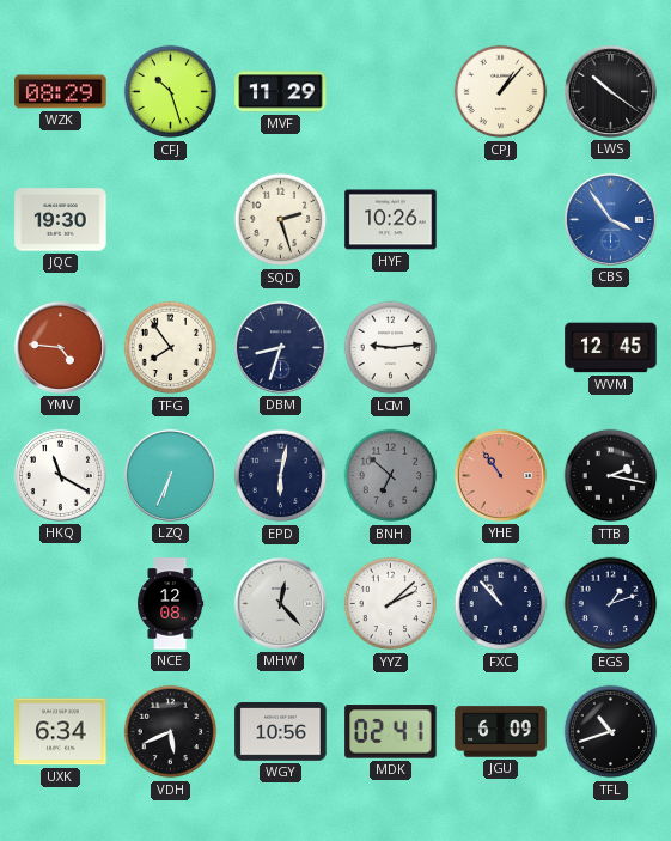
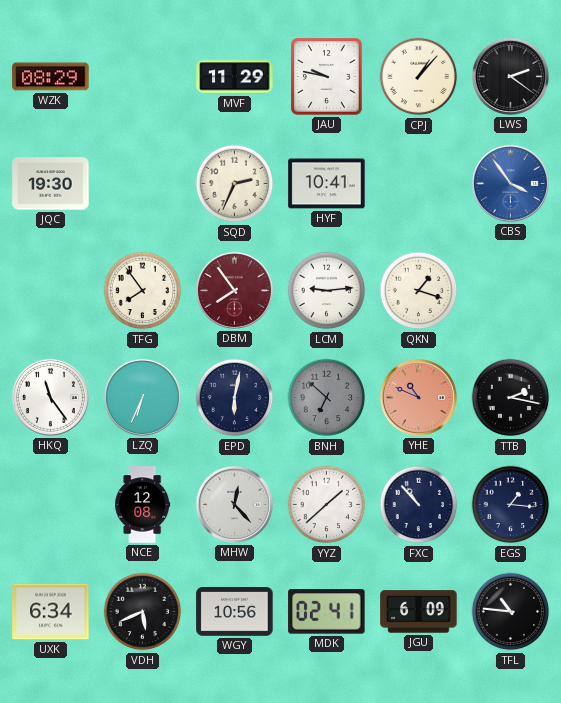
CFJ: 10:27 -> none
JAU: none -> 9:47
LWS: 10:21 -> 2:21
SQD: 2:27 -> 2:34
HYF: 10:26 -> 10:41
YMV: 4:46 -> none
DBM: 8:33 -> 7:54
DBM dial: navy -> burgundy
QKN: none -> 1:18
WVM: 12:45 -> none
HKQ: 11:20 -> 11:24
YHE: 10:54 -> 10:49
YYZ: 2:08 -> 1:38
EGS: 1:12 -> 1:16
TFL: 10:42 -> 10:46
